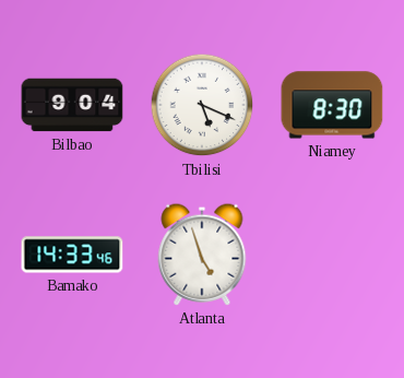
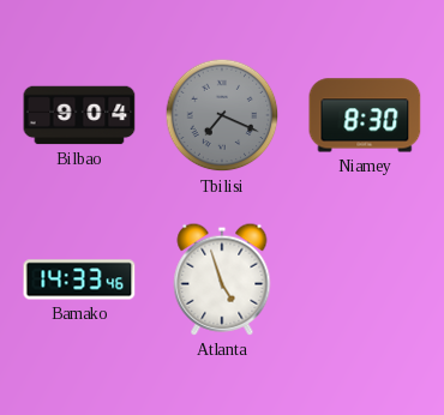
Tbilisi: 5:19 -> 7:19
Tbilisi dial: white -> grey
